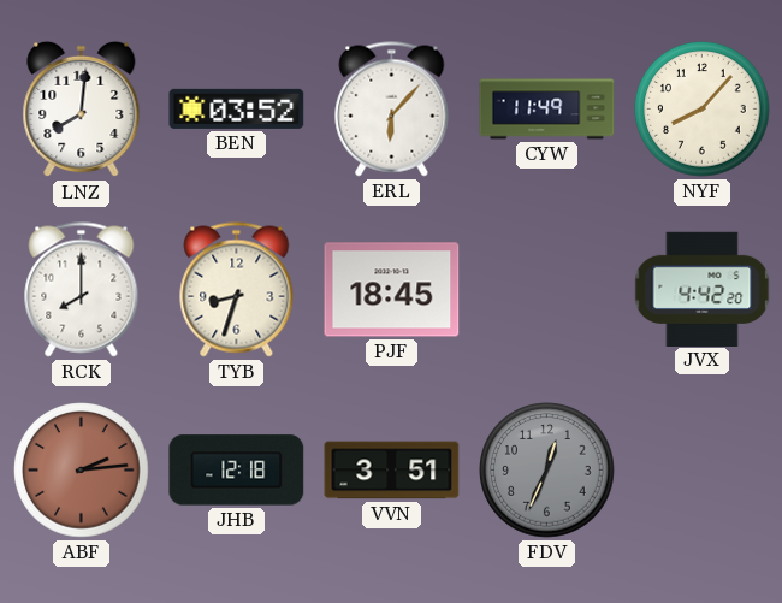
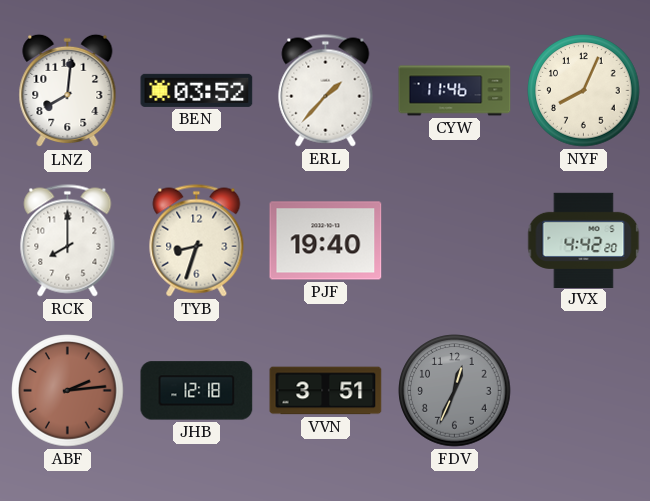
ERL: 6:07 -> 1:37
CYW: 11:49 -> 11:46
NYF: 8:07 -> 8:04
PJF: 18:45 -> 19:40
